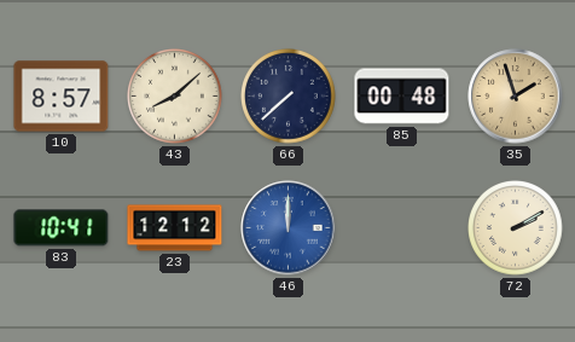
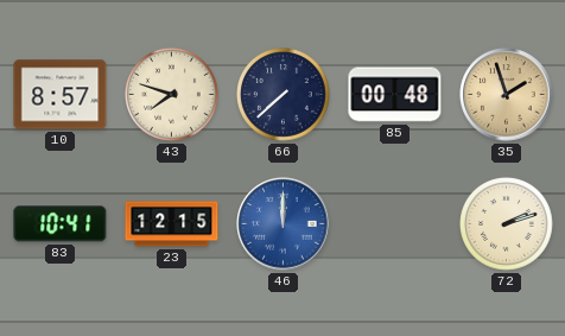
43: 8:08 -> 7:48
23: 12:12 -> 12:15
72: 2:10 -> 2:12
